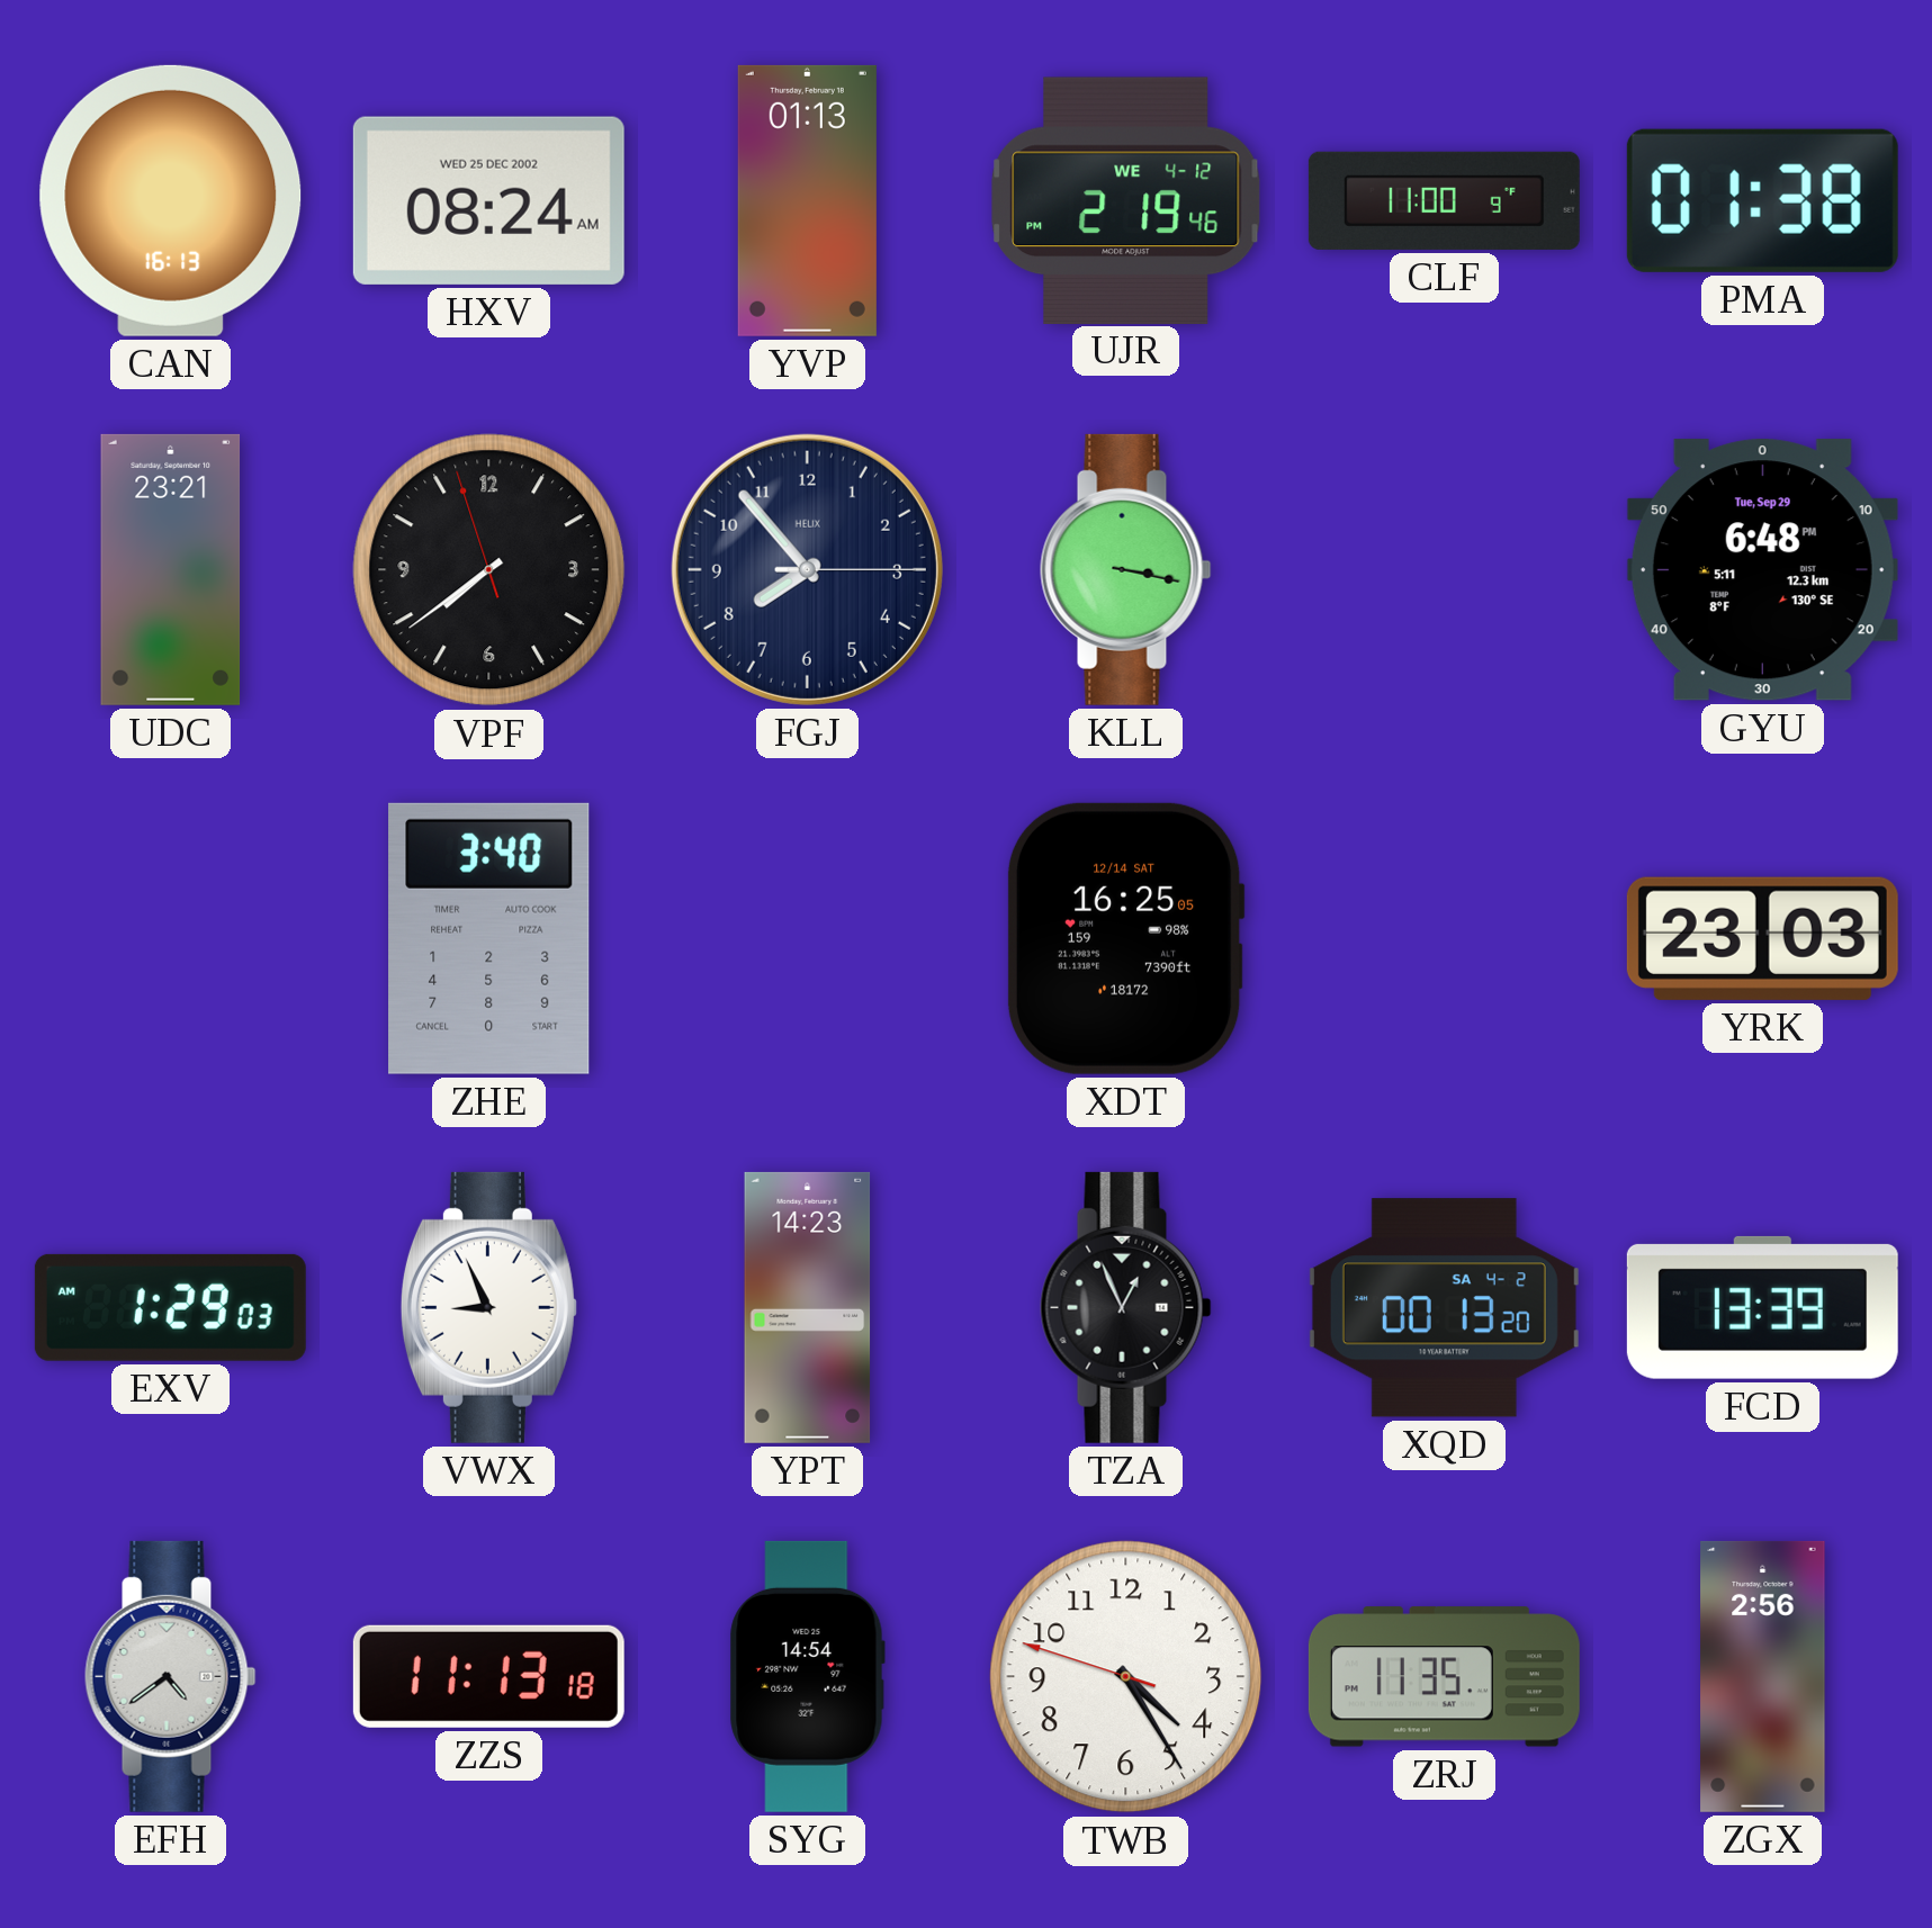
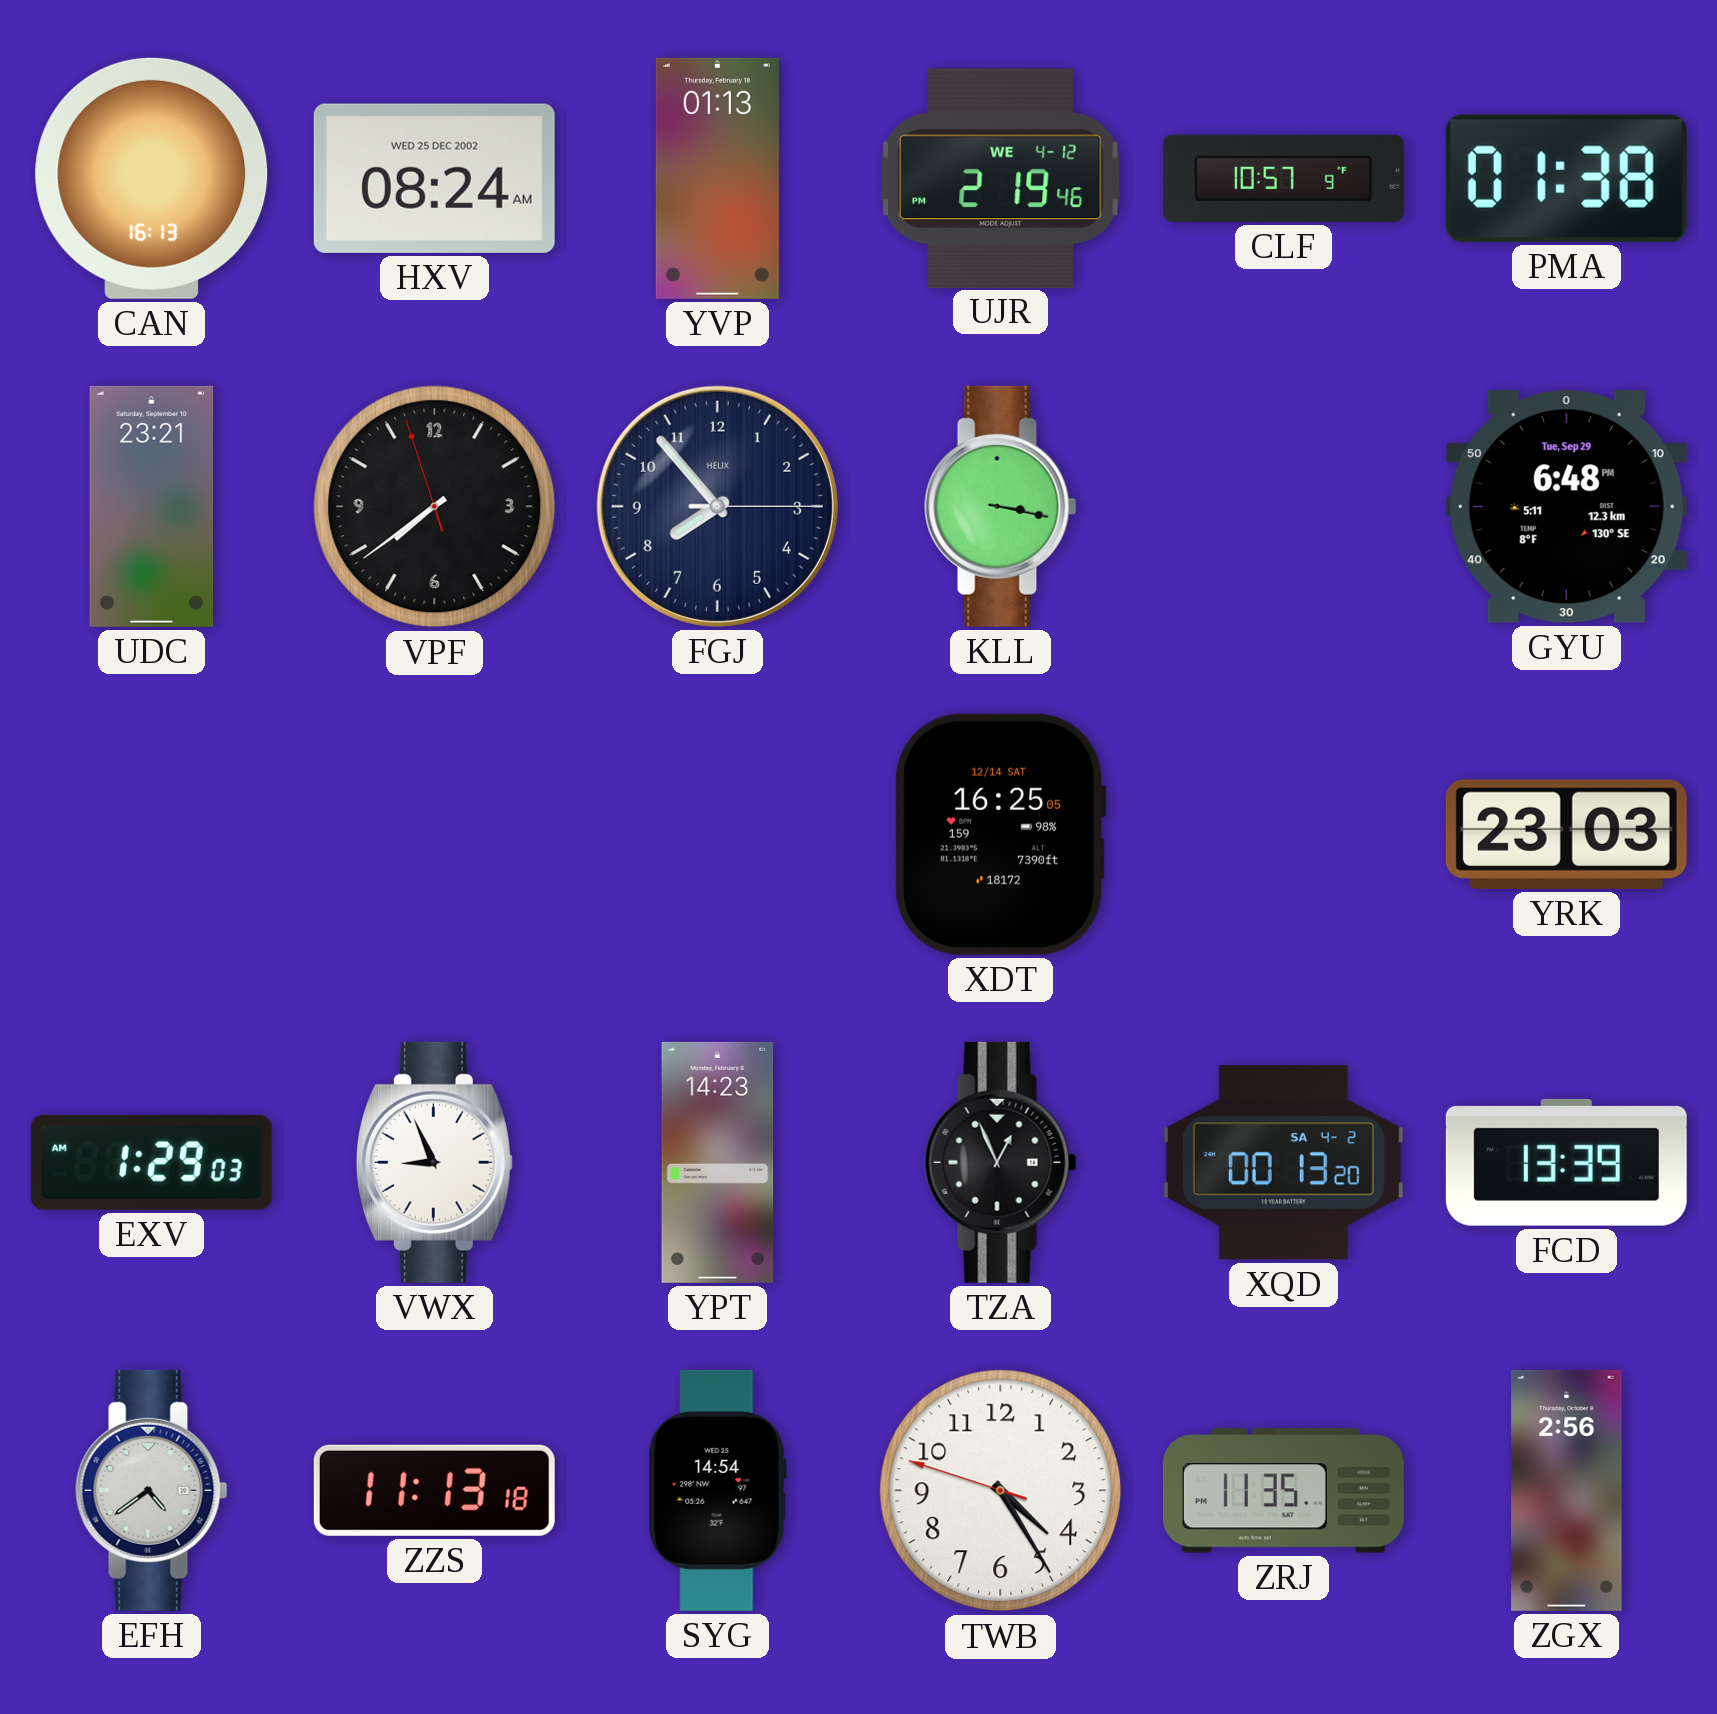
CLF: 11:00 -> 10:57
ZHE: 3:40 -> none
